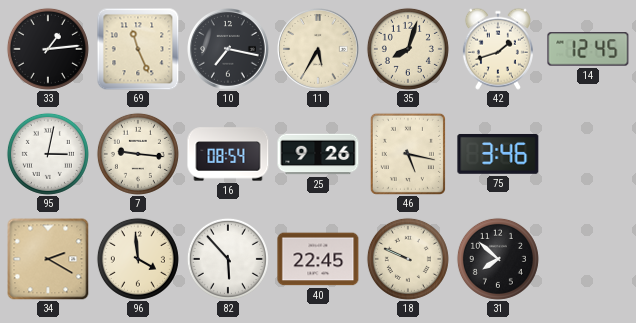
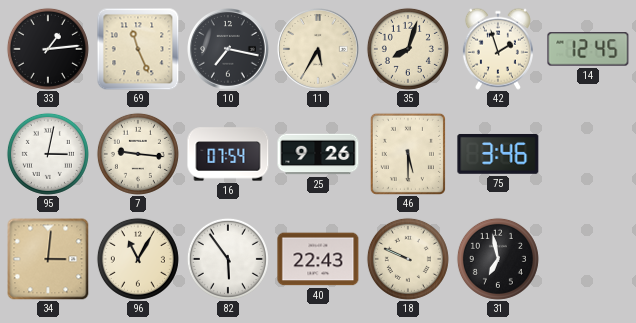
42: 1:42 -> 1:57
16: 08:54 -> 07:54
46: 5:17 -> 5:30
34: 2:20 -> 3:01
96: 3:59 -> 11:05
82: 5:53 -> 5:54
40: 22:45 -> 22:43
31: 7:52 -> 6:58
